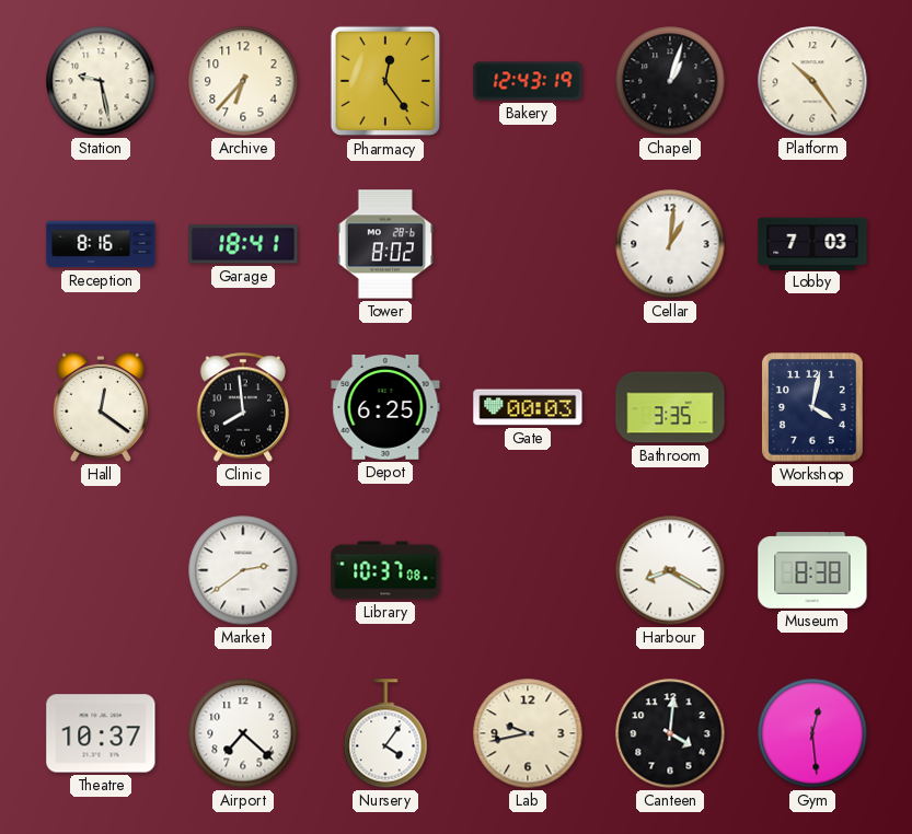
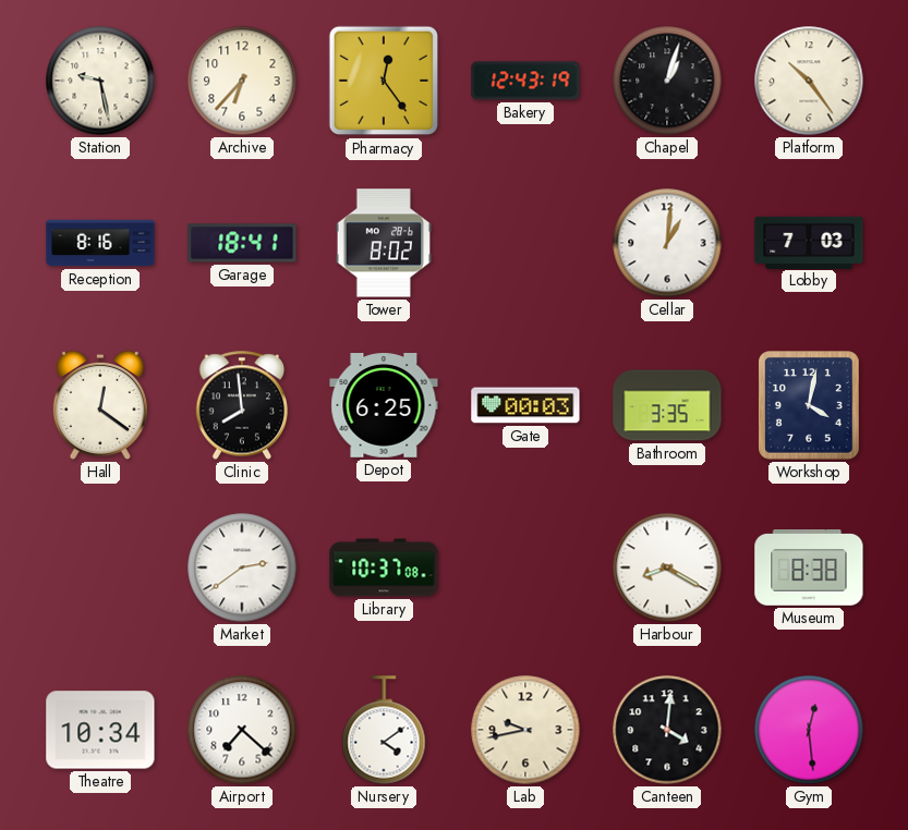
Theatre: 10:37 -> 10:34
Nursery: 4:06 -> 4:09
